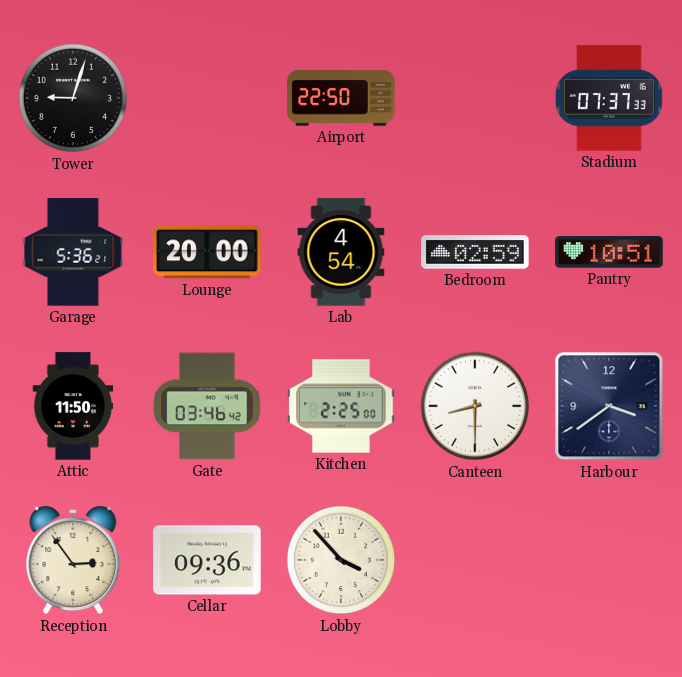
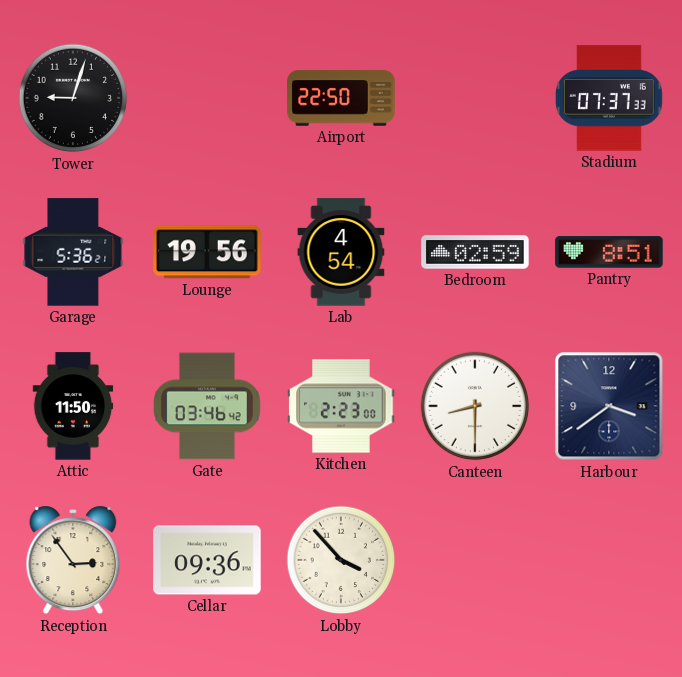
Lounge: 20:00 -> 19:56
Pantry: 10:51 -> 8:51
Kitchen: 2:25 -> 2:23
